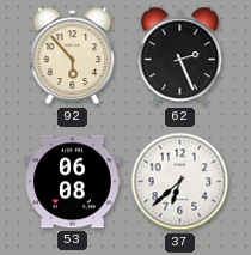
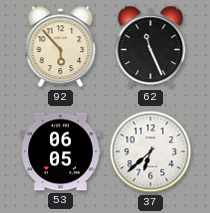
62: 2:26 -> 11:26
53: 06:08 -> 06:05
